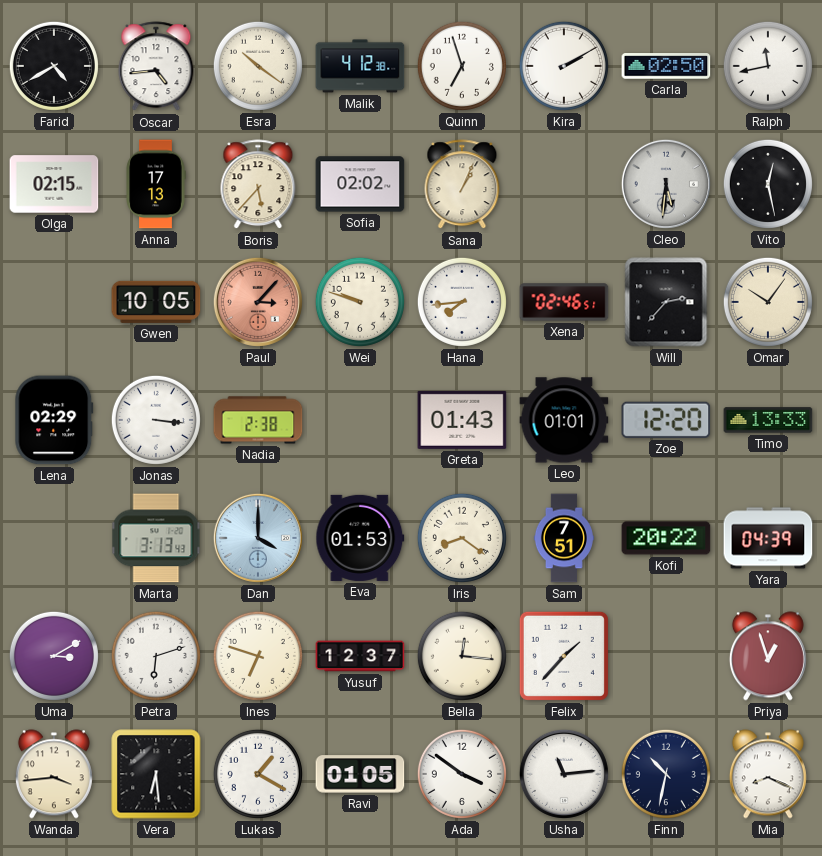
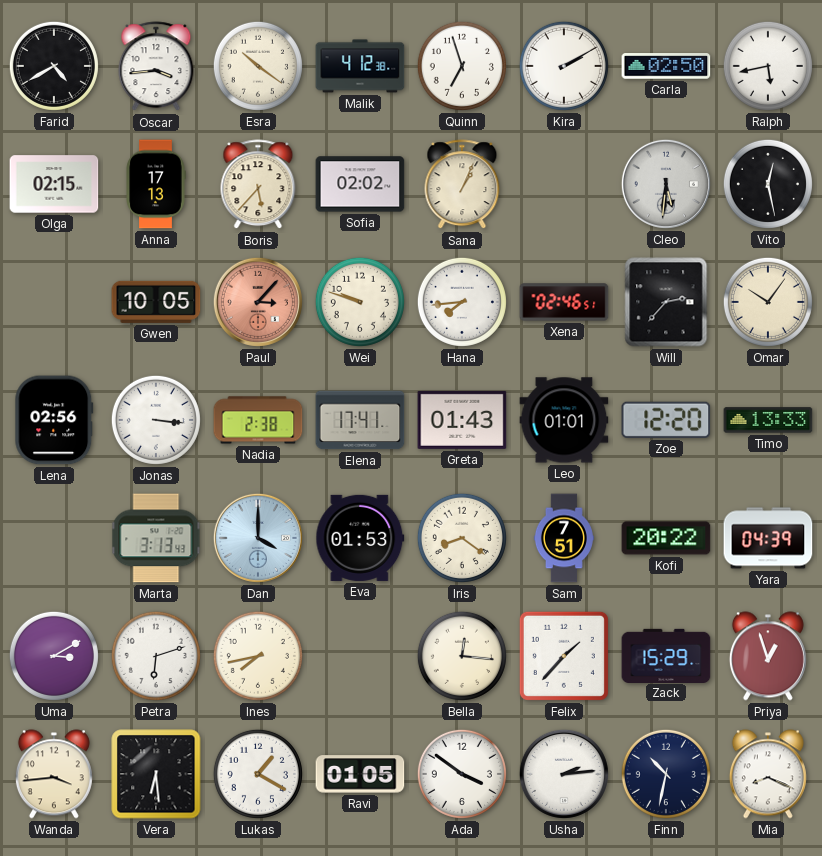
Oscar: 4:44 -> 3:44
Ralph: 11:43 -> 5:43
Lena: 02:29 -> 02:56
Elena: none -> 17:41
Ines: 6:48 -> 7:43
Yusuf: 12:37 -> none
Zack: none -> 15:29
Usha: 11:14 -> 2:14
